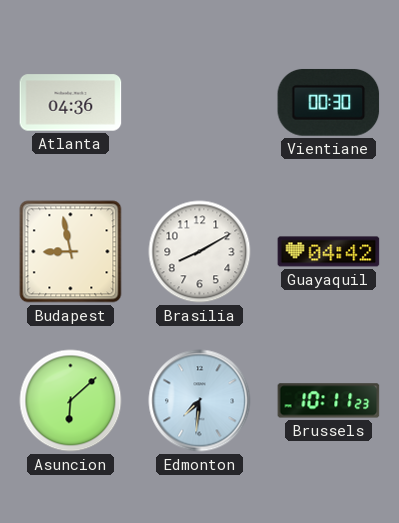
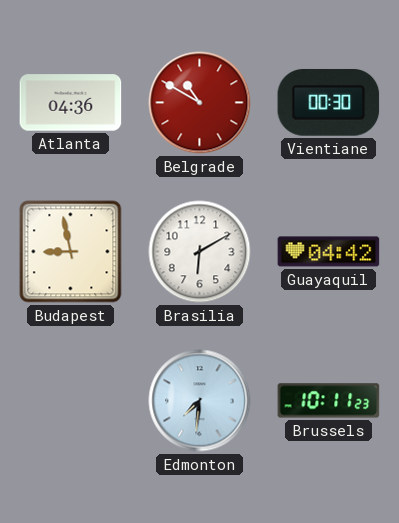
Belgrade: none -> 10:50
Brasilia: 8:10 -> 6:10
Asuncion: 6:08 -> none
